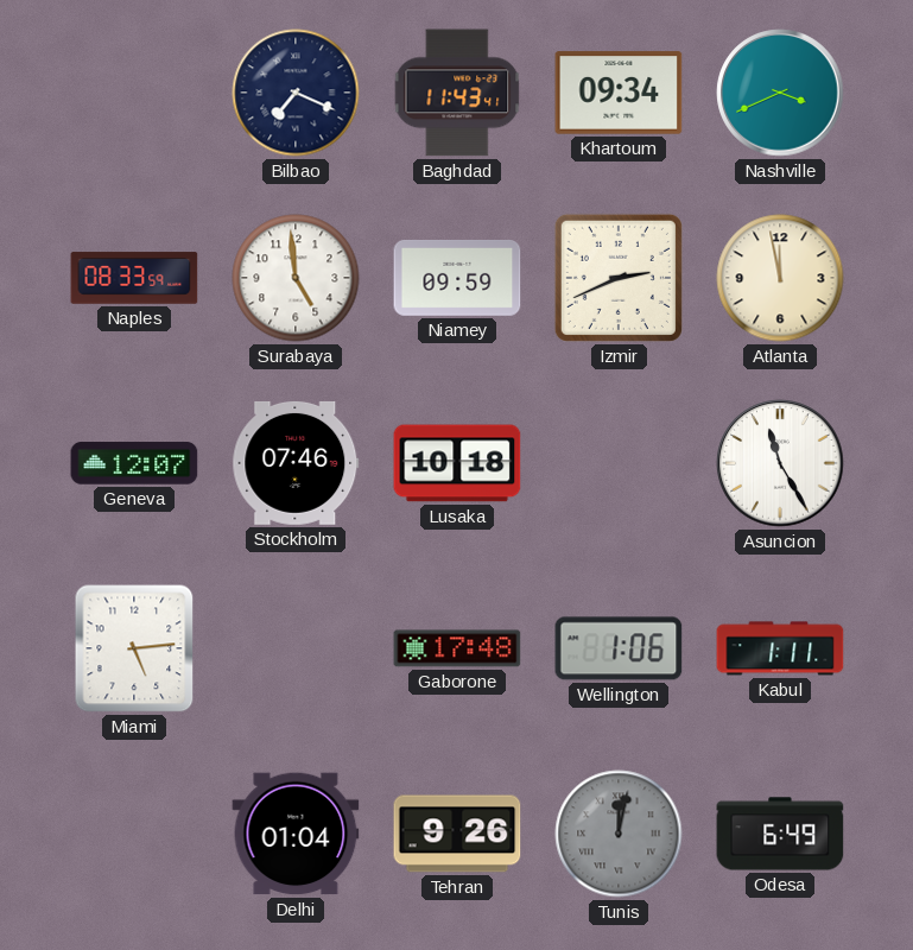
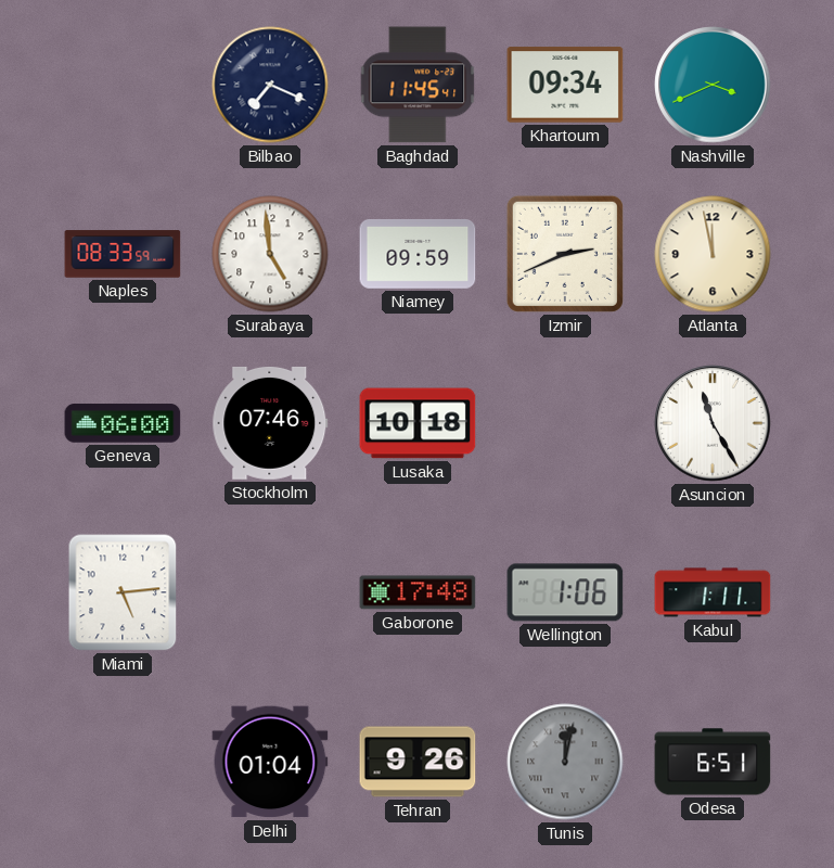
Baghdad: 11:43 -> 11:45
Geneva: 12:07 -> 06:00
Odesa: 6:49 -> 6:51
